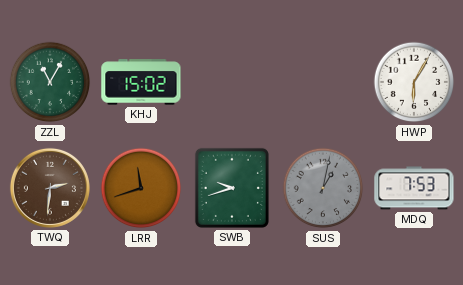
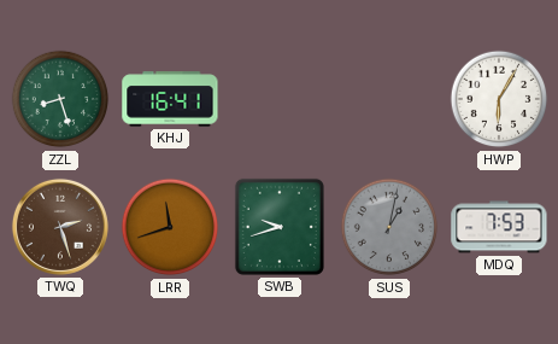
ZZL: 11:05 -> 8:27
KHJ: 15:02 -> 16:41
TWQ: 2:31 -> 2:27
